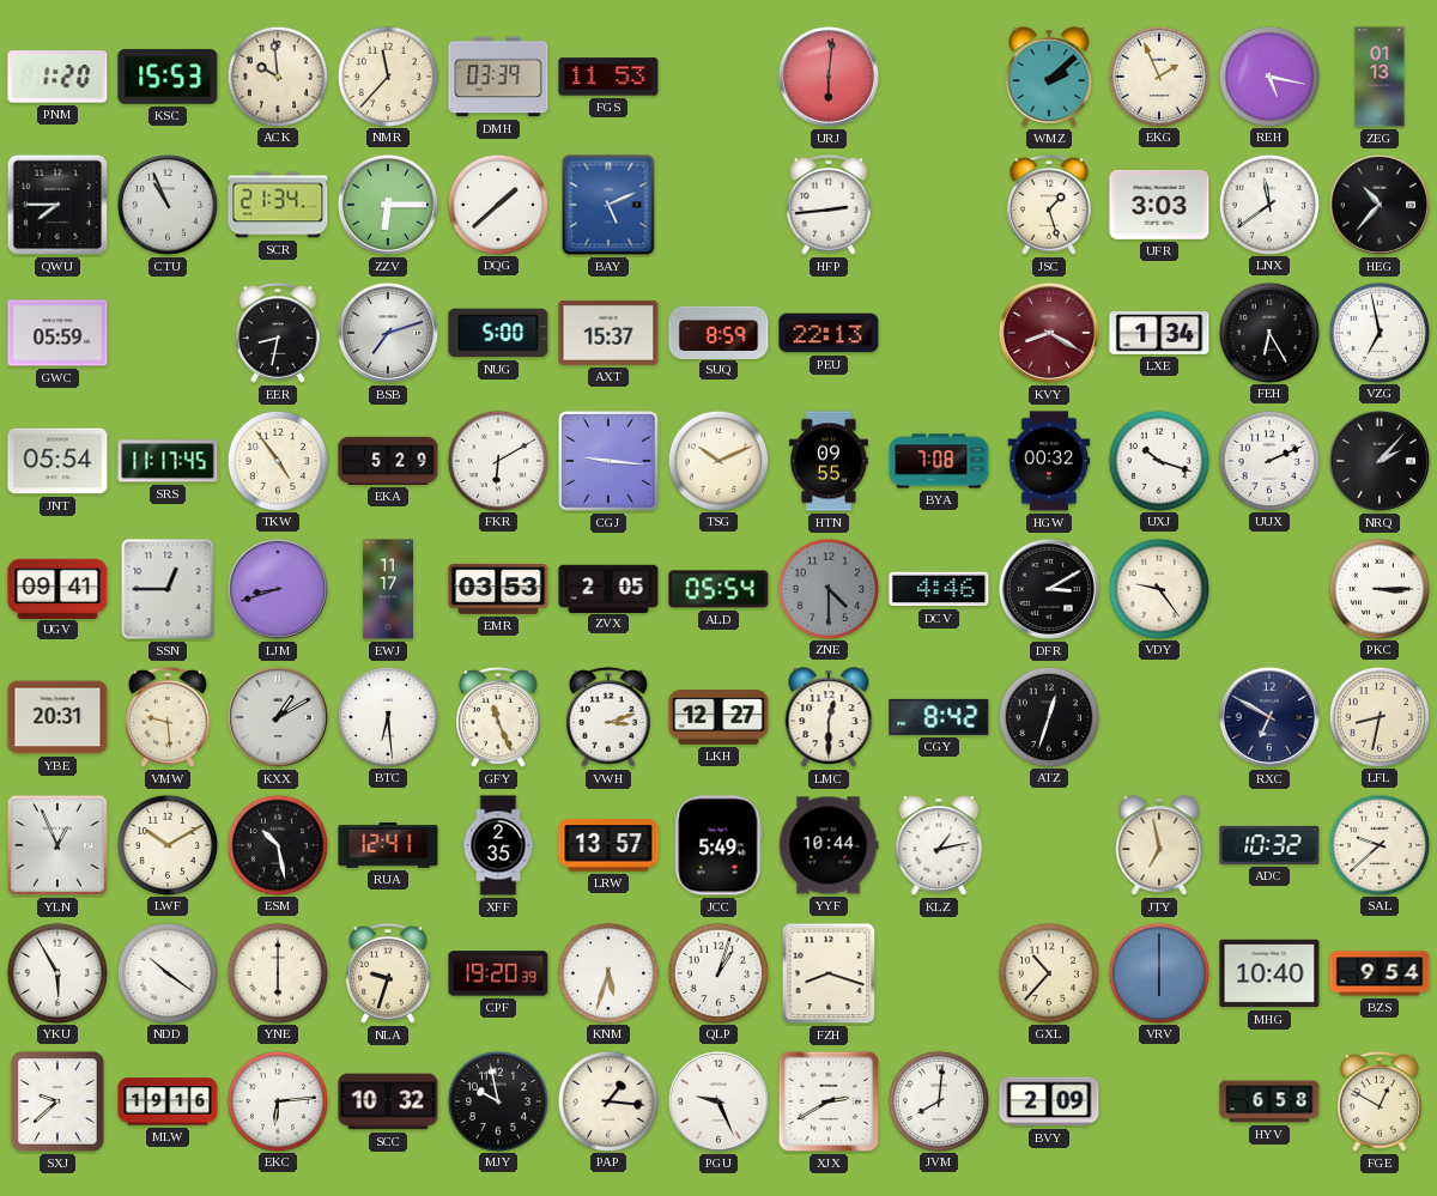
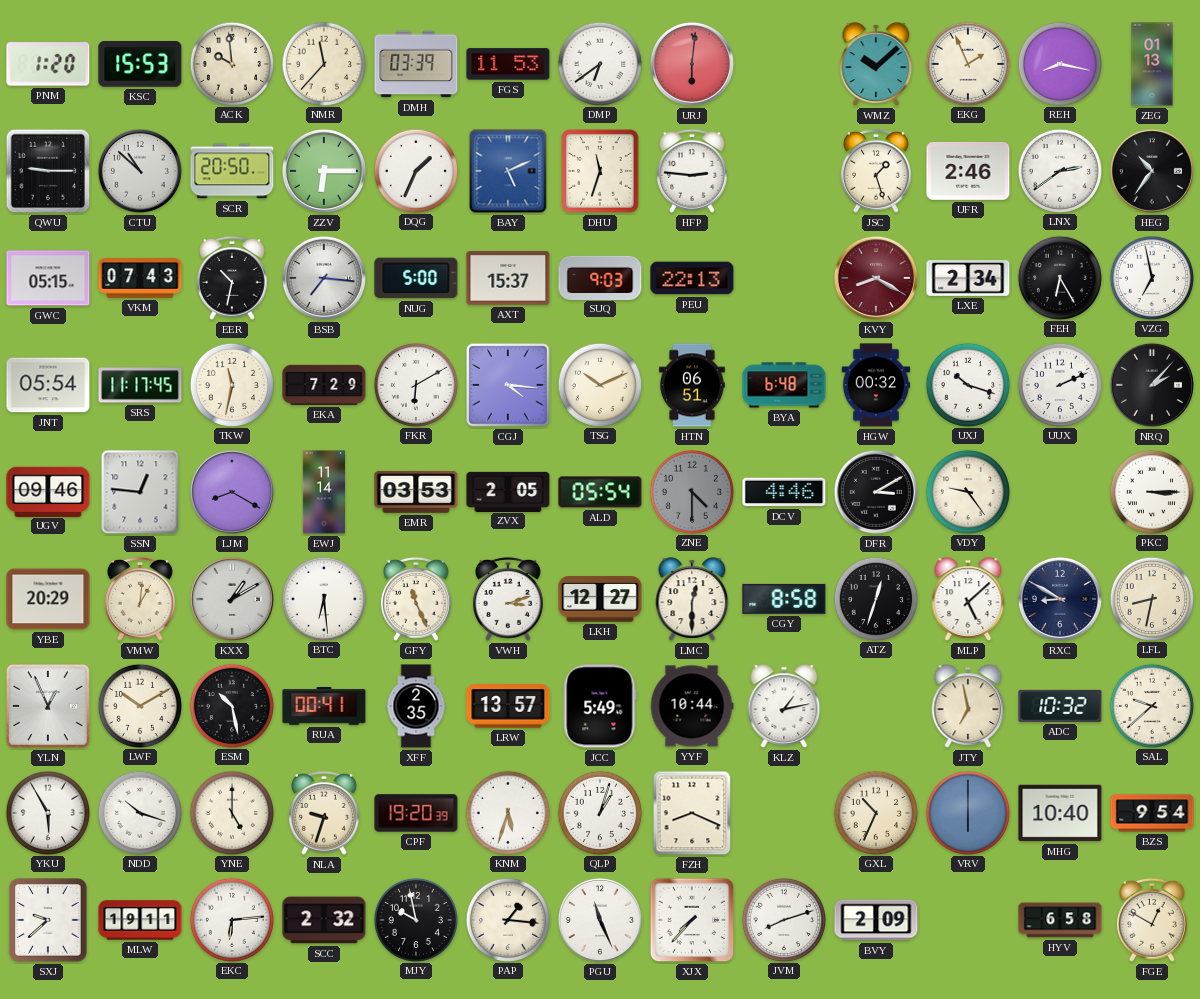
DMP: none -> 6:39
WMZ: 2:08 -> 10:08
REH: 5:17 -> 8:17
QWU: 7:45 -> 9:15
CTU: 10:56 -> 10:52
SCR: 21:34 -> 20:50
DQG: 1:38 -> 1:34
DHU: none -> 11:33
HFP: 2:44 -> 2:46
UFR: 3:03 -> 2:46
LNX: 11:39 -> 2:39
HEG: 10:37 -> 10:36
GWC: 05:59 -> 05:15
VKM: none -> 07:43
EER: 8:32 -> 10:32
BSB: 7:12 -> 7:16
SUQ: 8:59 -> 9:03
LXE: 1:34 -> 2:34
TKW: 4:54 -> 11:32
EKA: 5:29 -> 7:29
CGJ: 9:16 -> 4:16
HTN: 09:55 -> 06:51
BYA: 7:08 -> 6:48
UGV: 09:41 -> 09:46
SSN: 12:45 -> 12:46
LJM: 8:42 -> 8:20
EWJ: 11:17 -> 11:14
YBE: 20:31 -> 20:29
VMW: 9:29 -> 1:01
CGY: 8:42 -> 8:58
MLP: none -> 5:08
RXC: 6:50 -> 8:50
RUA: 12:41 -> 00:41
NDD: 10:21 -> 10:18
YNE: 6:00 -> 5:00
FZH: 8:18 -> 8:19
GXL: 10:37 -> 10:34
MLW: 19:16 -> 19:11
SCC: 10:32 -> 2:32
PGU: 9:26 -> 11:26
XJX: 2:40 -> 7:37
JVM: 8:01 -> 8:12
